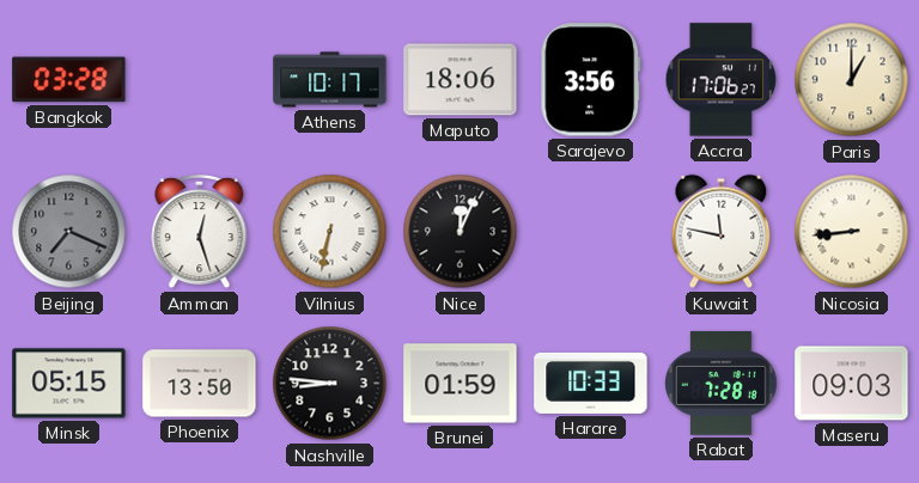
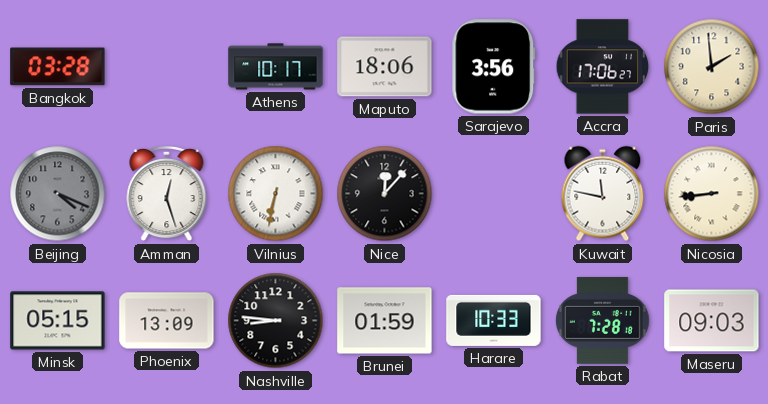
Paris: 1:00 -> 1:59
Beijing: 7:19 -> 4:19
Nice: 12:04 -> 12:07
Phoenix: 13:50 -> 13:09
